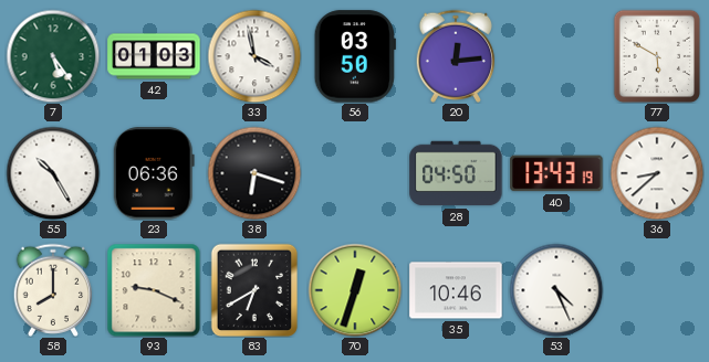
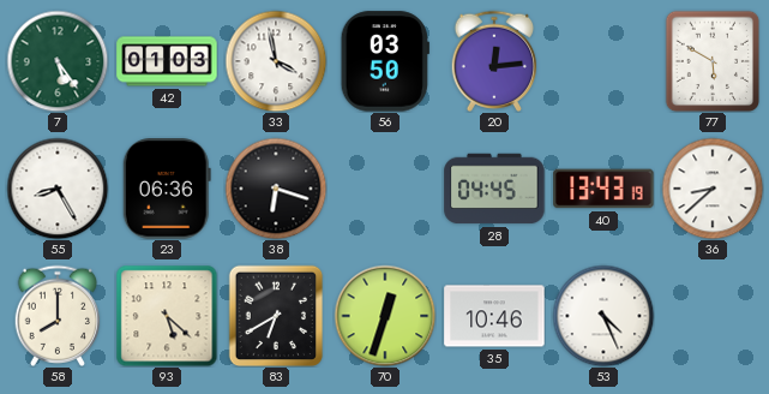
55: 10:25 -> 8:25
28: 04:50 -> 04:45
93: 9:19 -> 5:22
